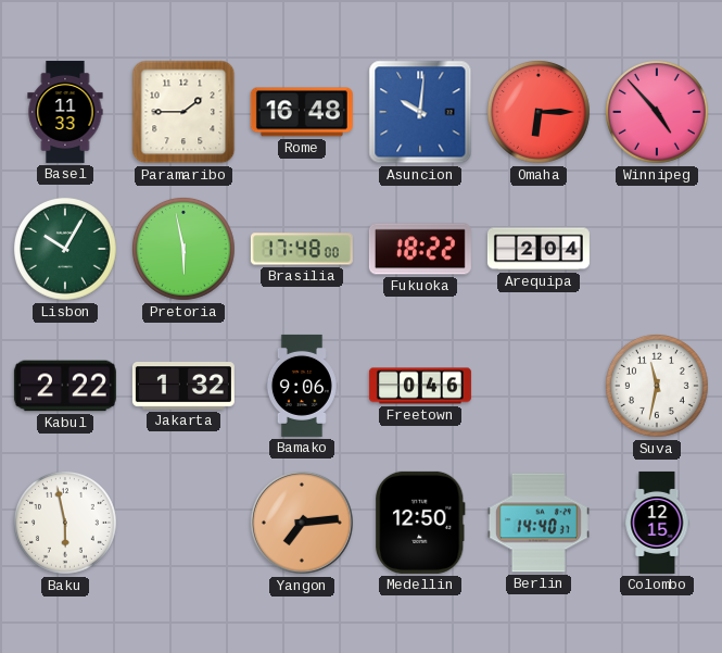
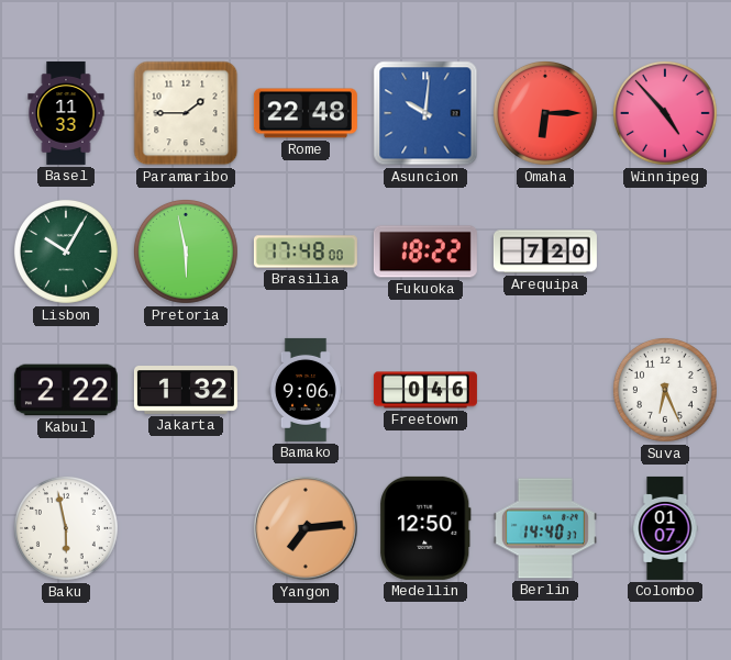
Rome: 16:48 -> 22:48
Arequipa: 2:04 -> 7:20
Suva: 11:32 -> 6:26
Colombo: 12:15 -> 01:07
